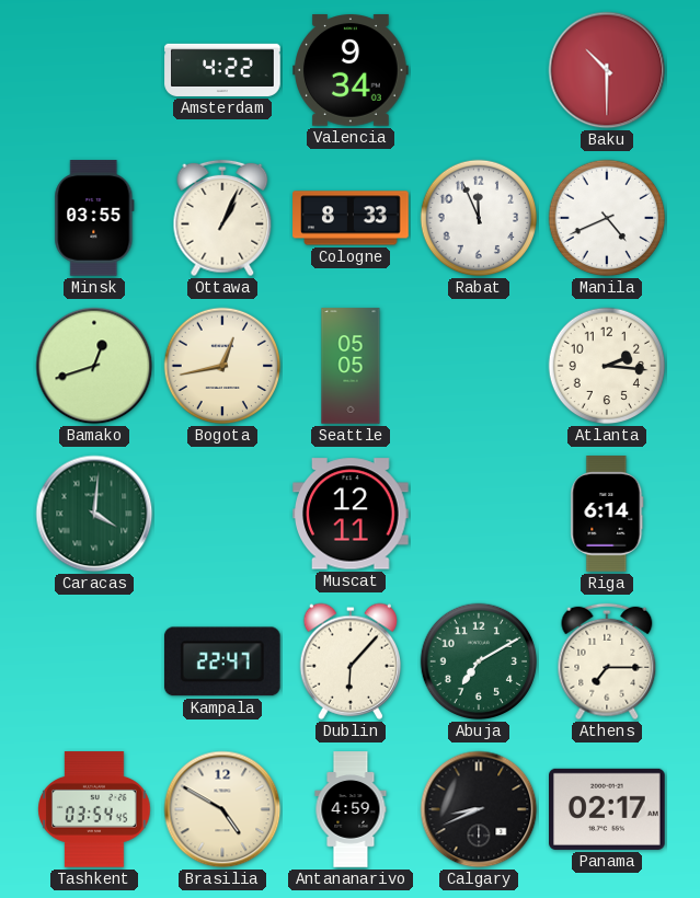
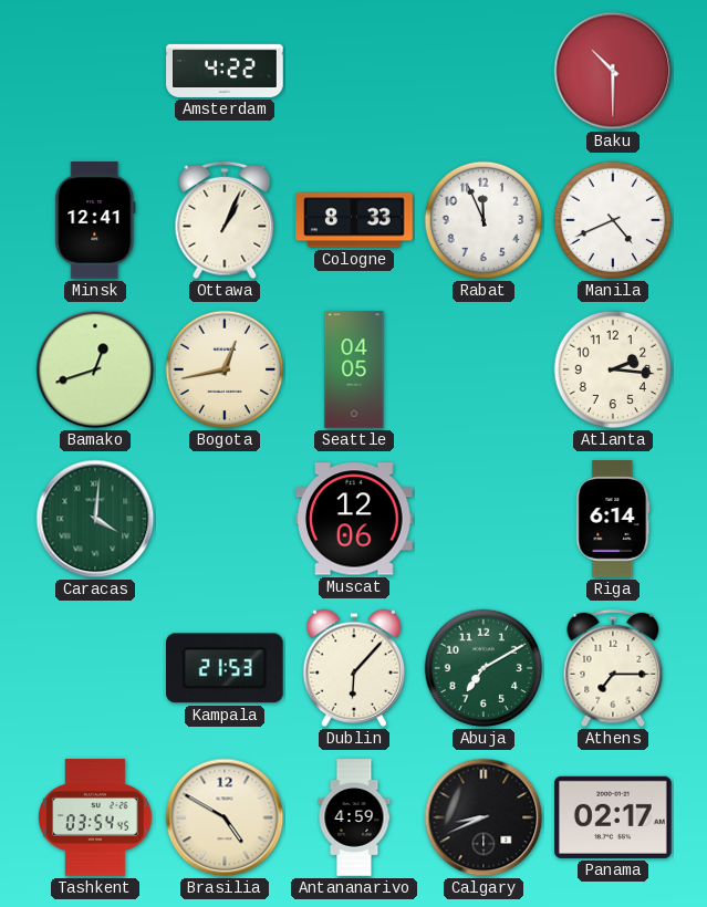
Valencia: 9:34 -> none
Minsk: 03:55 -> 12:41
Seattle: 05:05 -> 04:05
Muscat: 12:11 -> 12:06
Kampala: 22:47 -> 21:53
